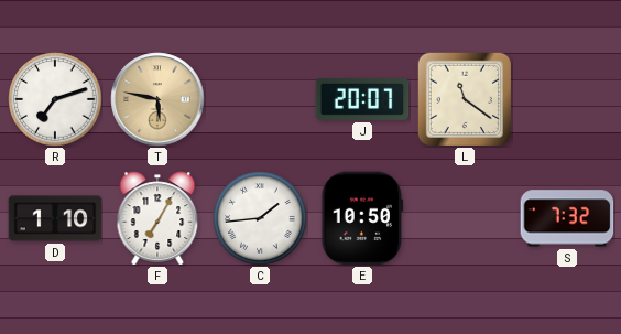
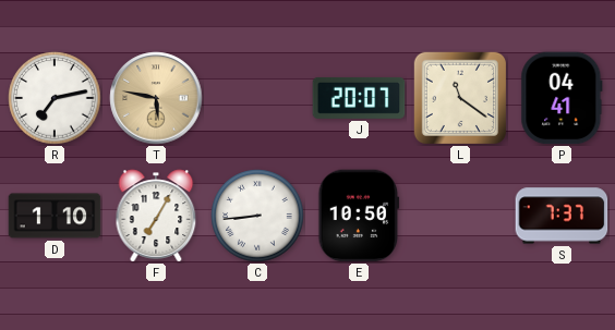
R: 7:12 -> 7:13
P: none -> 04:41
C: 1:44 -> 8:44
S: 7:32 -> 7:37
